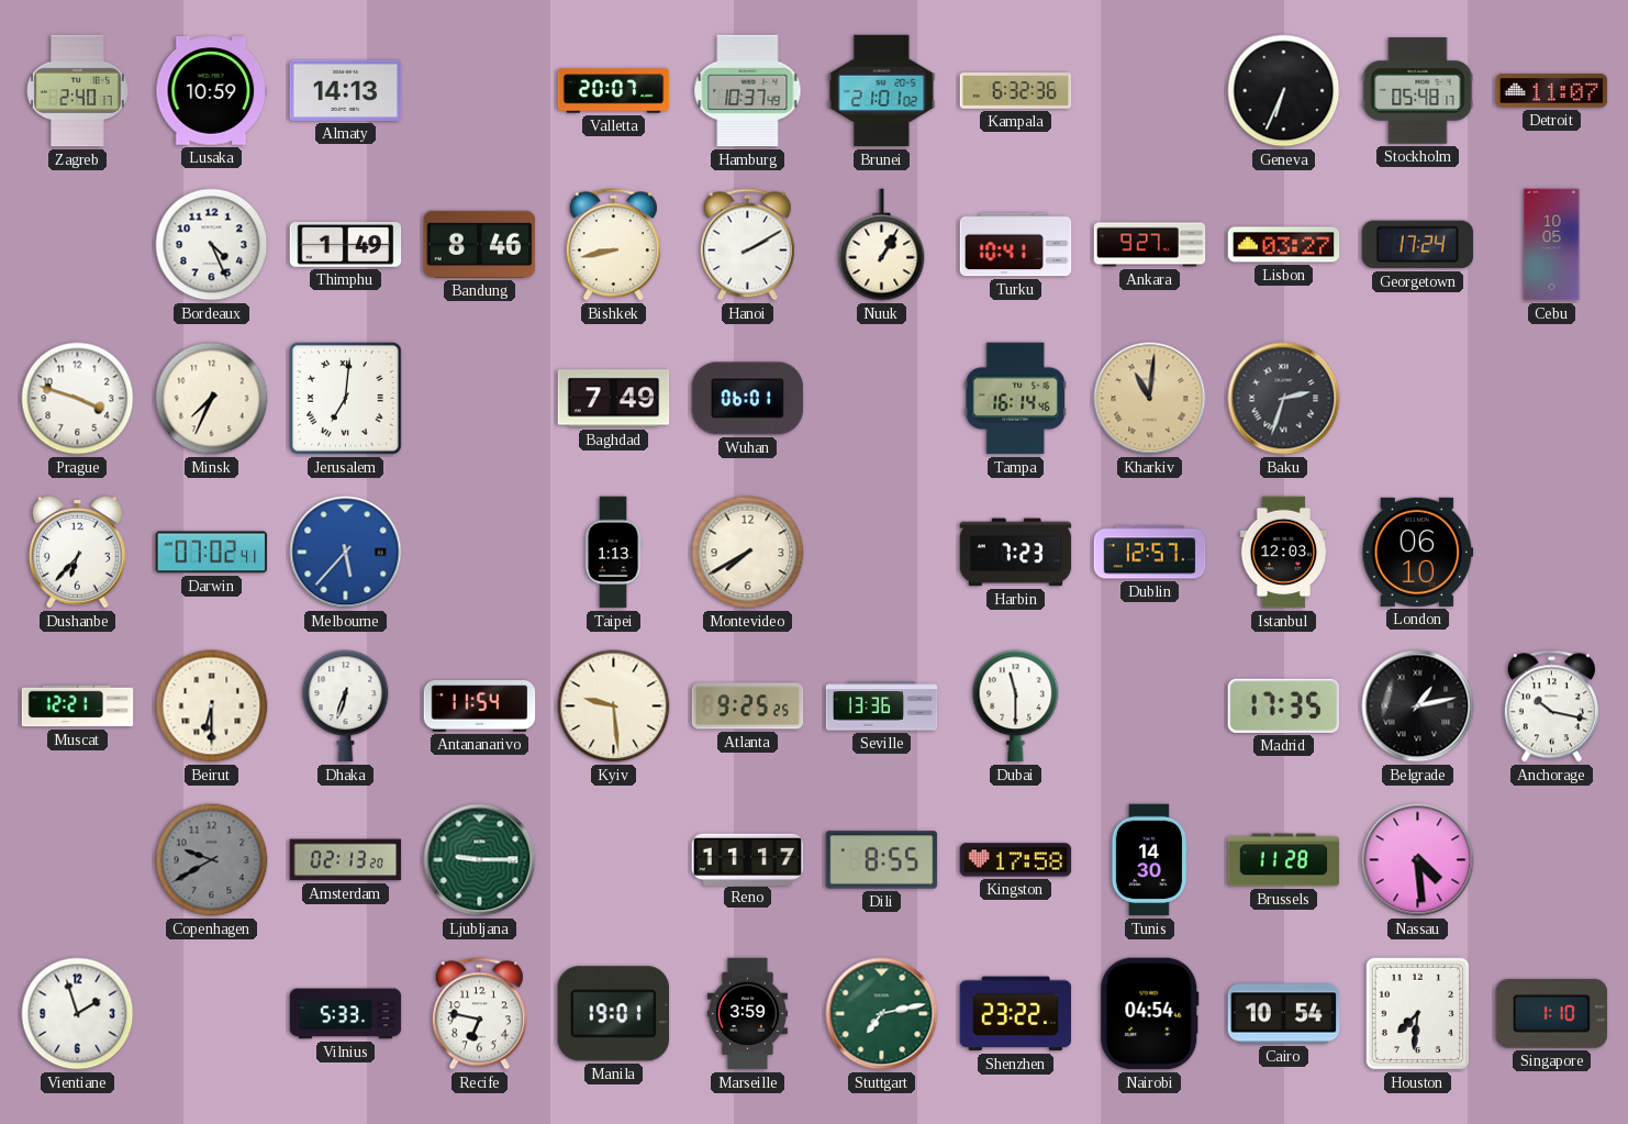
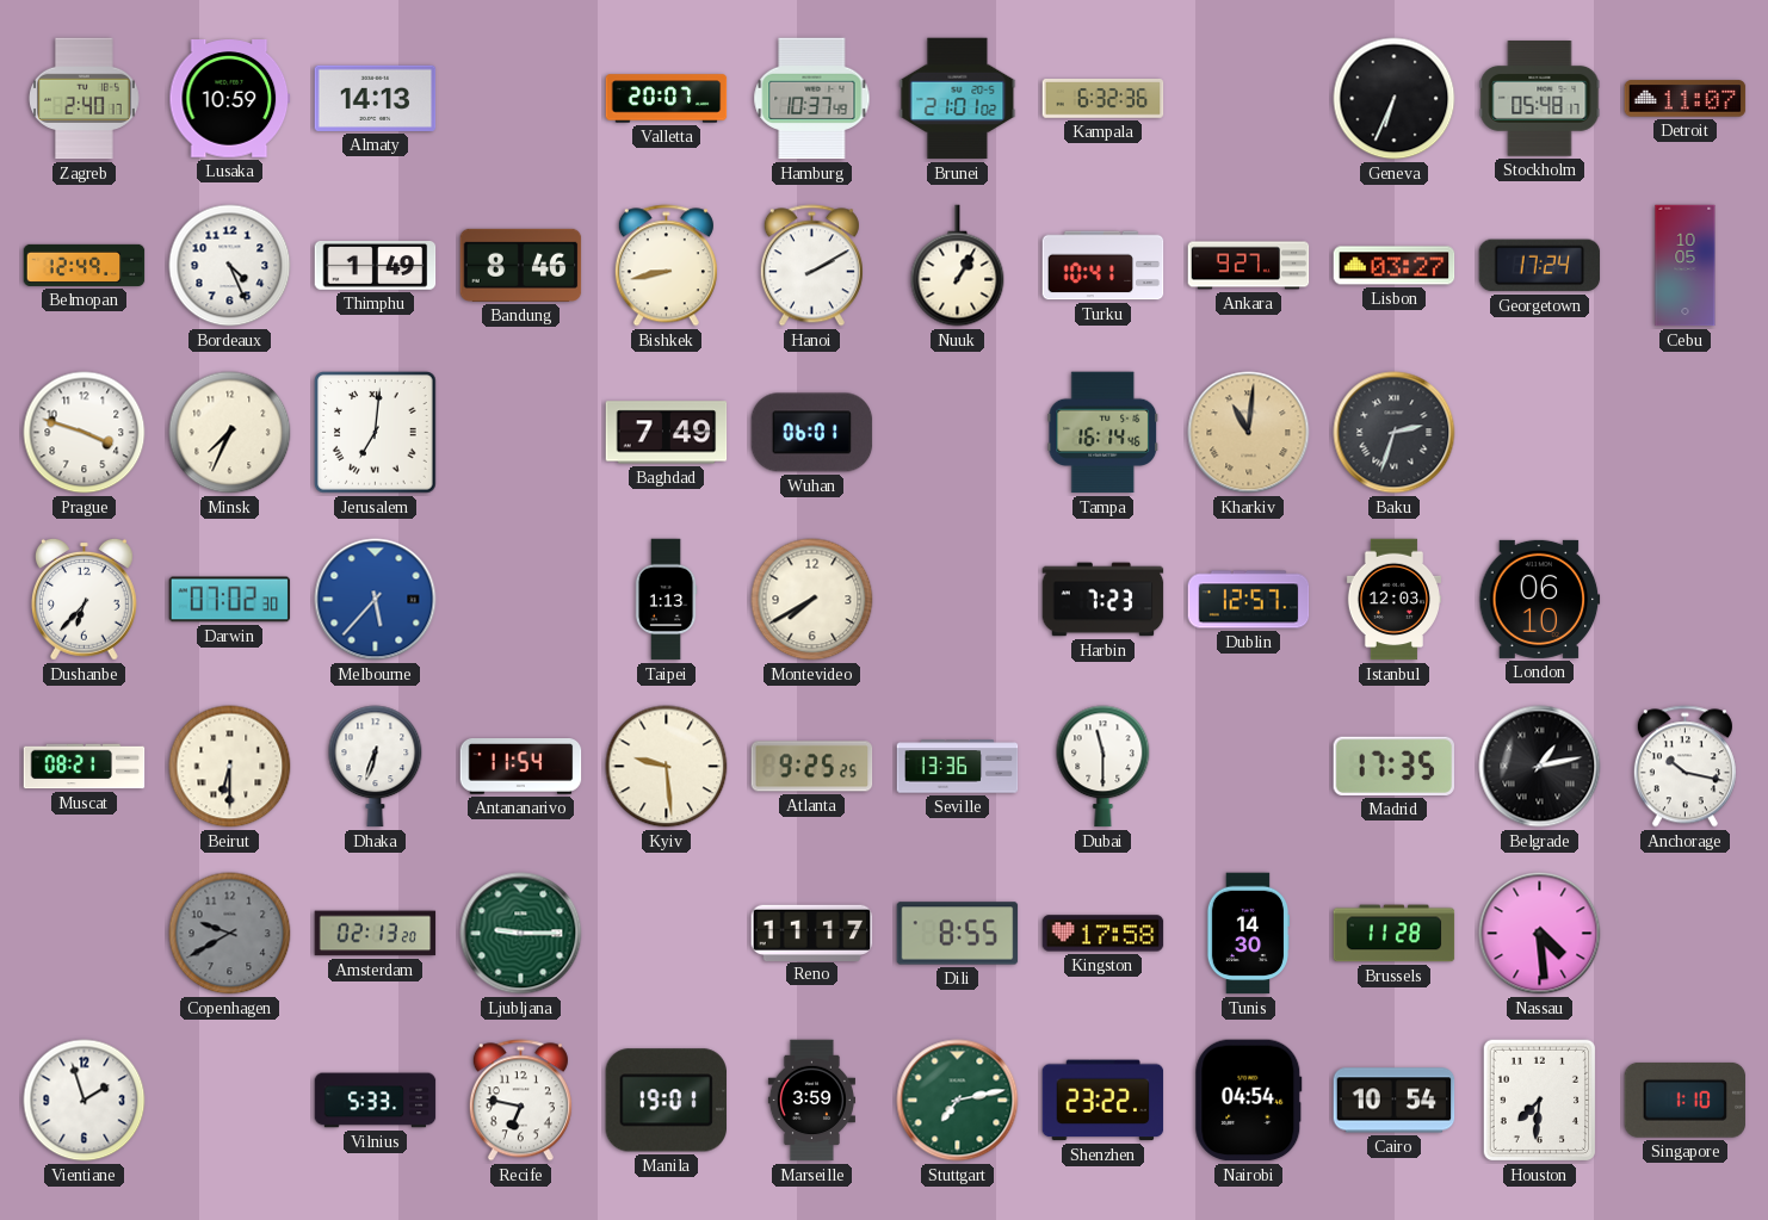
Belmopan: none -> 12:49
Darwin: 07:02:41 -> 07:02:30
Muscat: 12:21 -> 08:21
